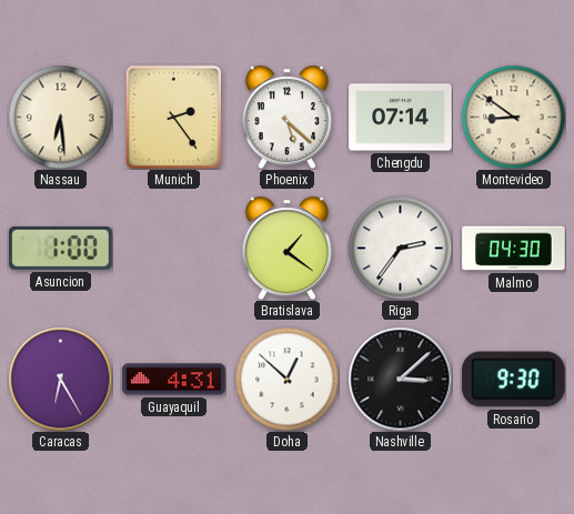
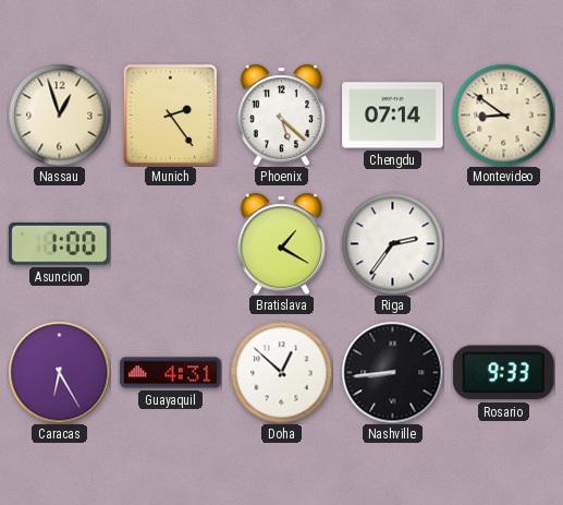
Nassau: 6:29 -> 12:57
Bratislava: 1:21 -> 1:20
Malmo: 04:30 -> none
Nashville: 3:08 -> 8:44
Rosario: 9:30 -> 9:33
